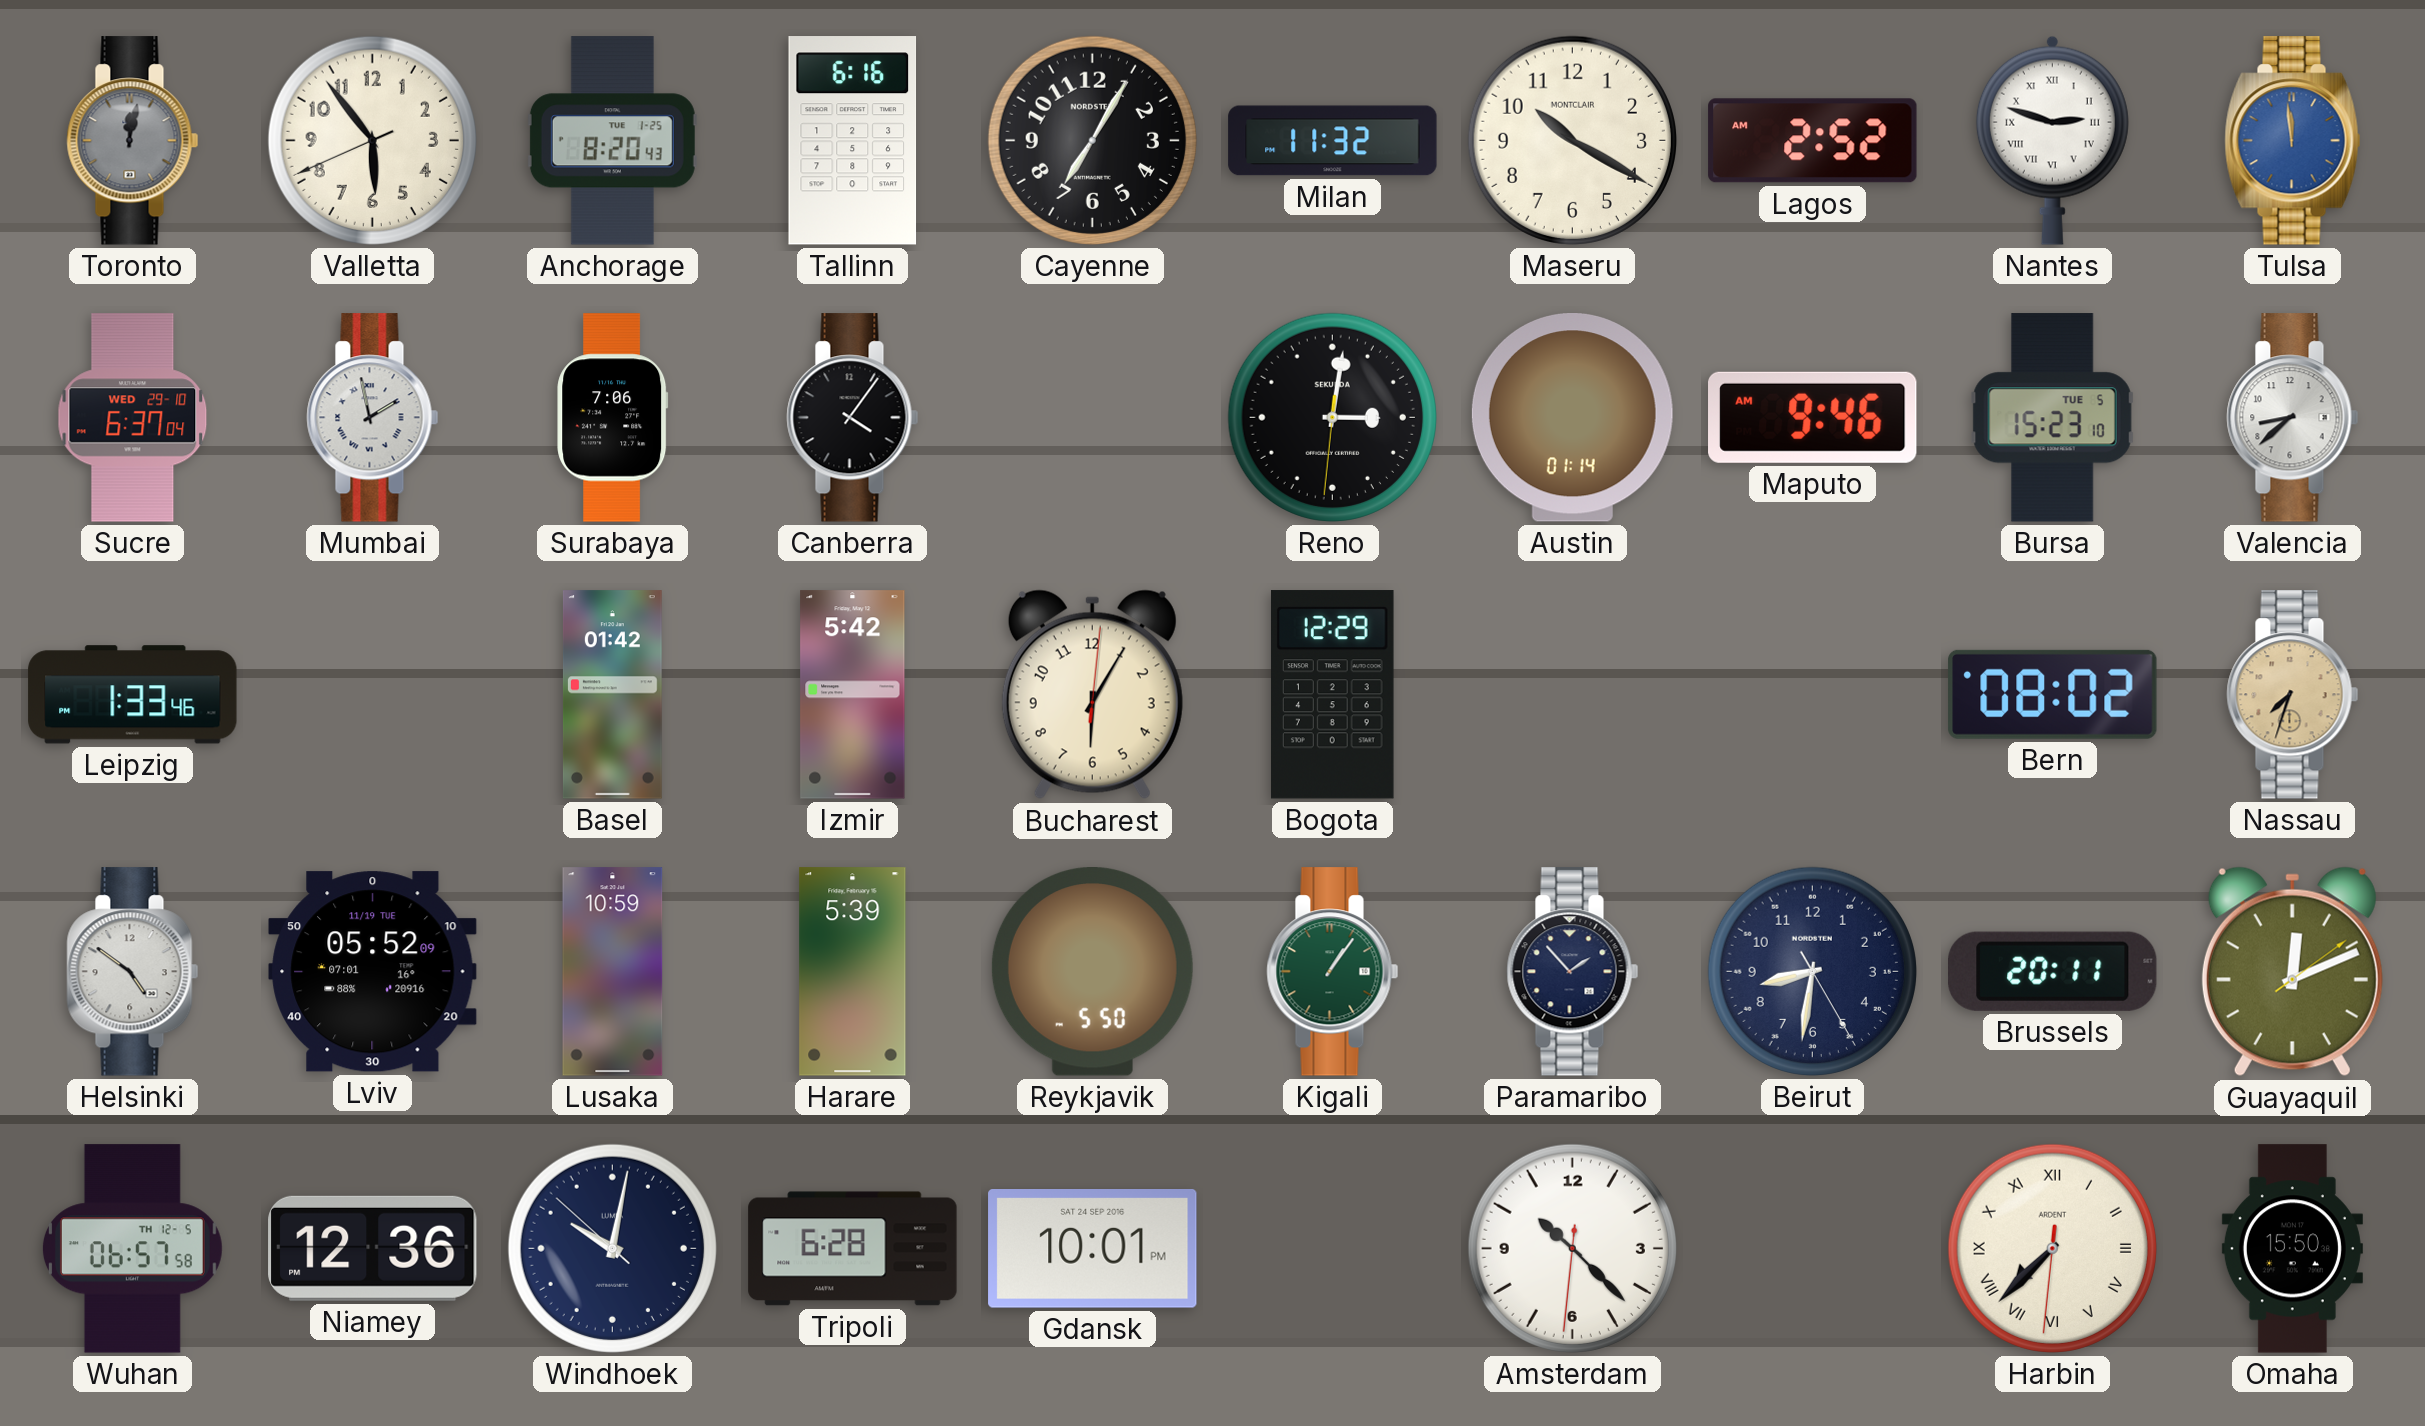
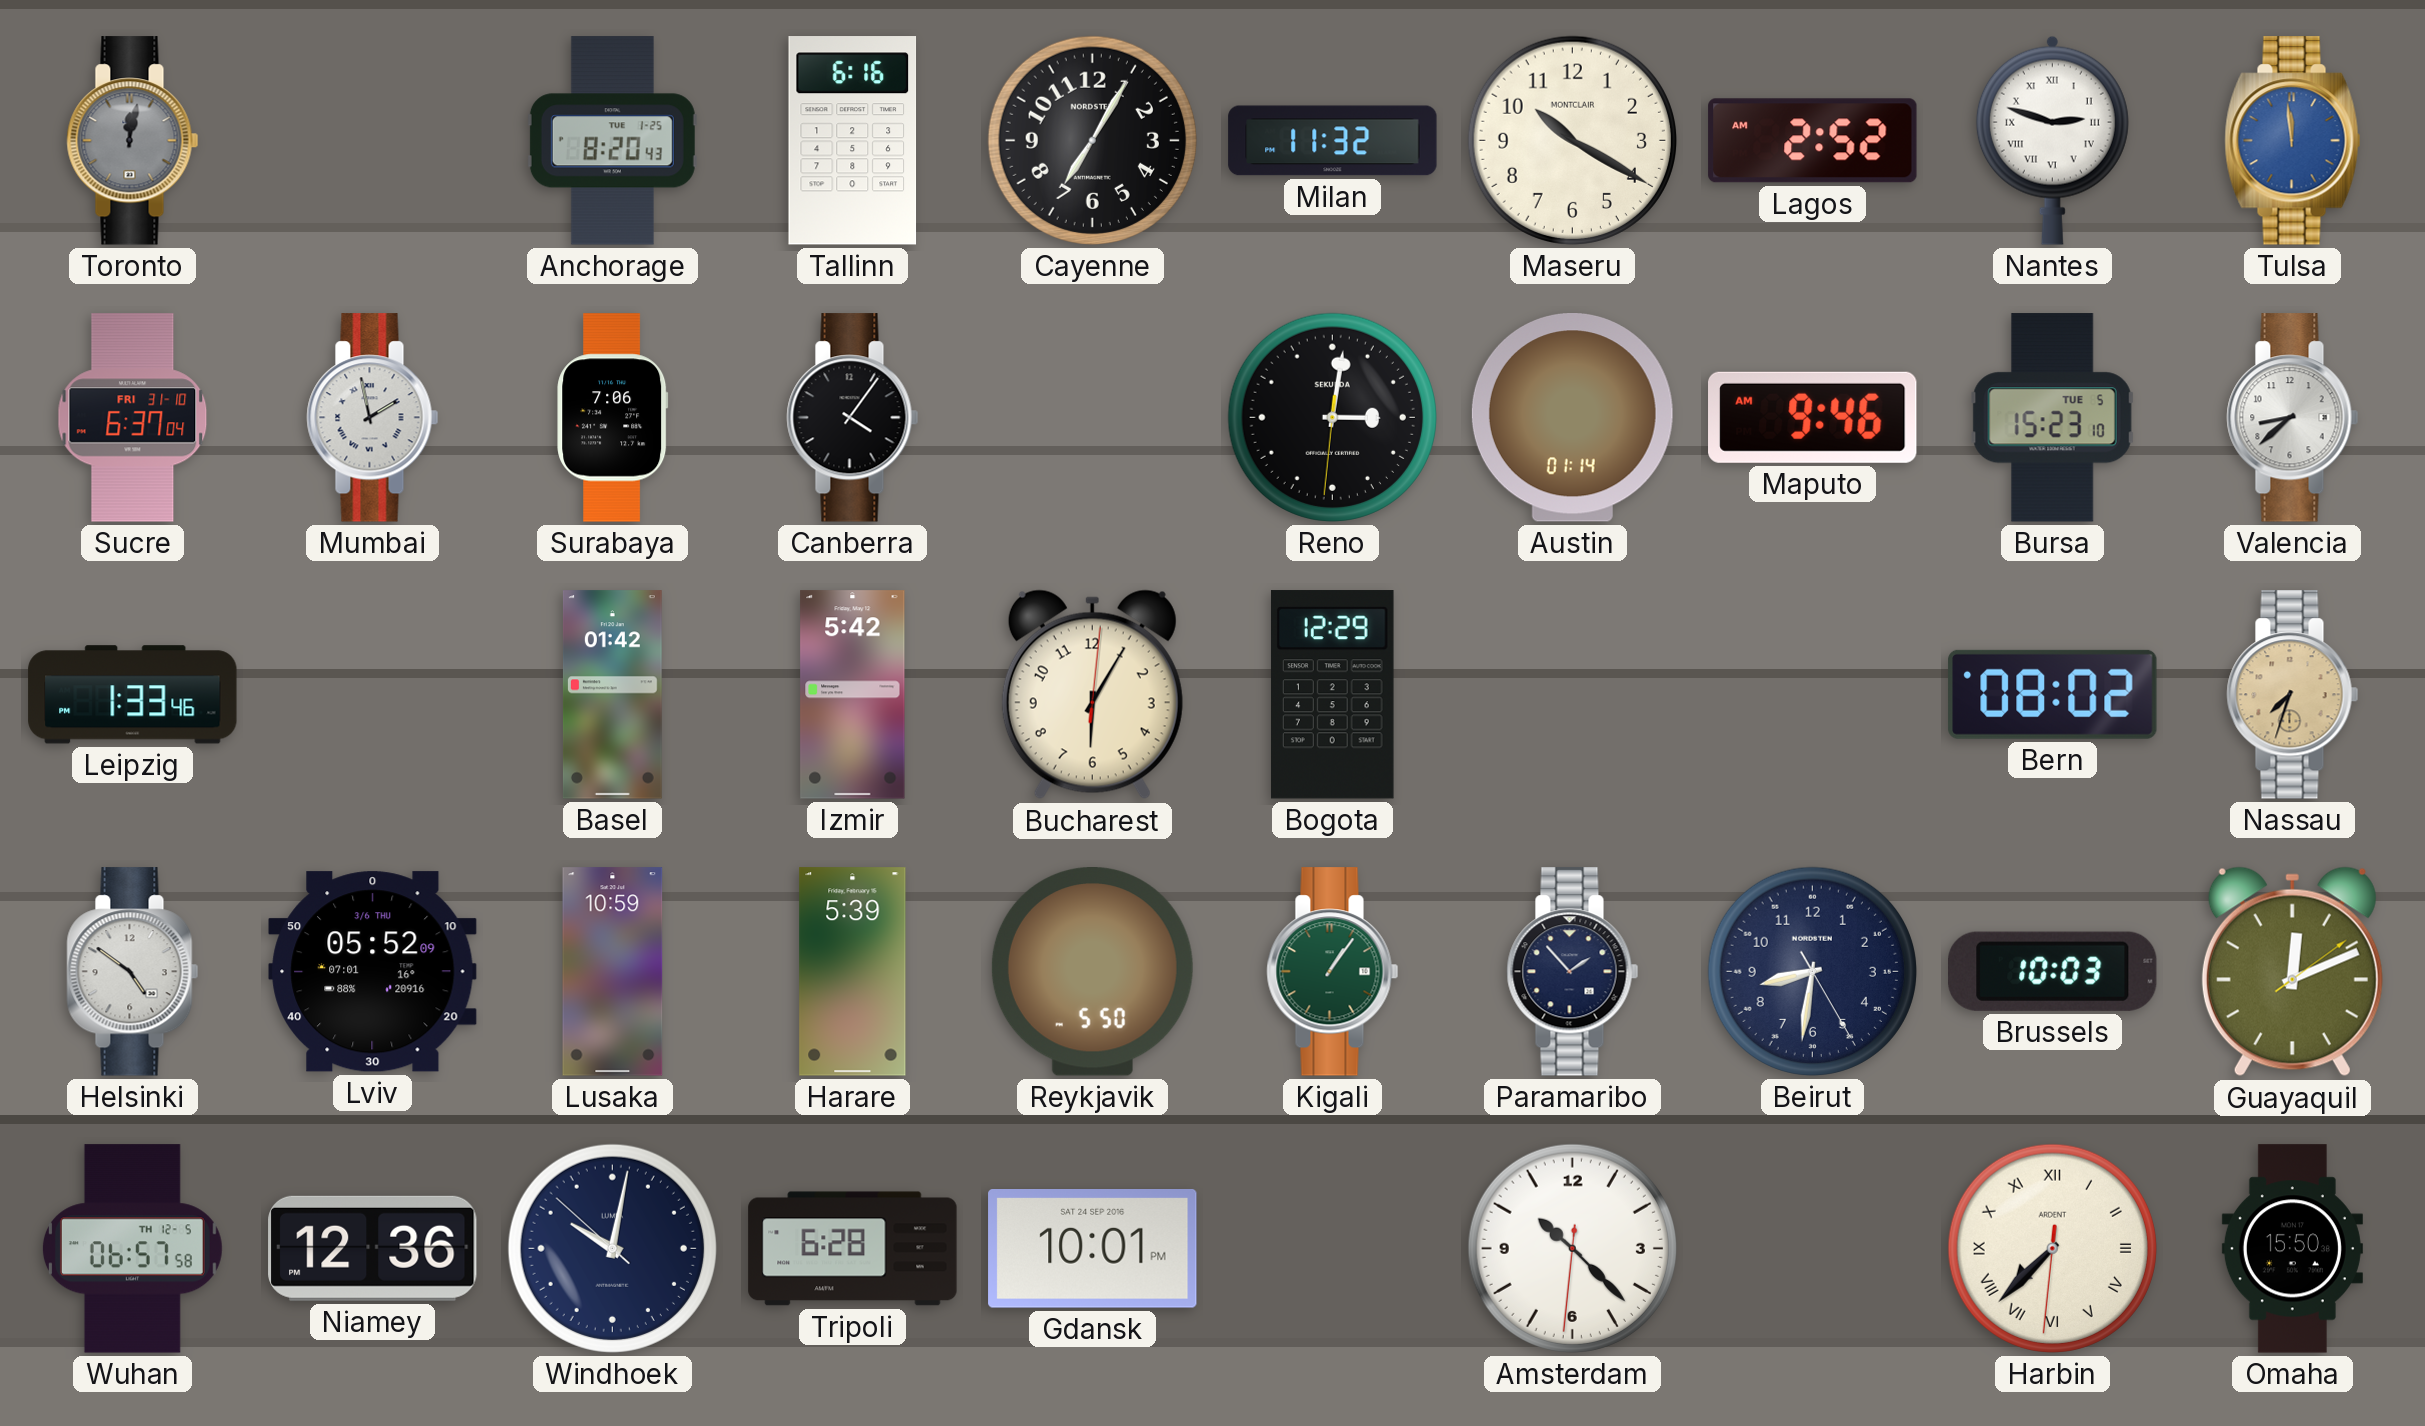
Valletta: 5:53 -> none
Sucre date: WED 29-10 -> FRI 31-10
Lviv date: 11/19 TUE -> 3/6 THU
Brussels: 20:11 -> 10:03
